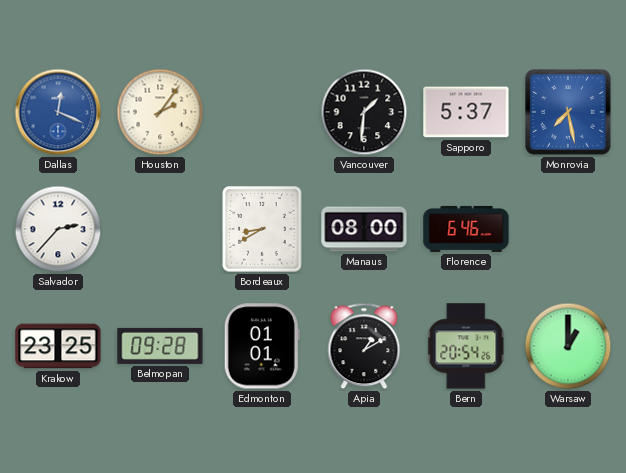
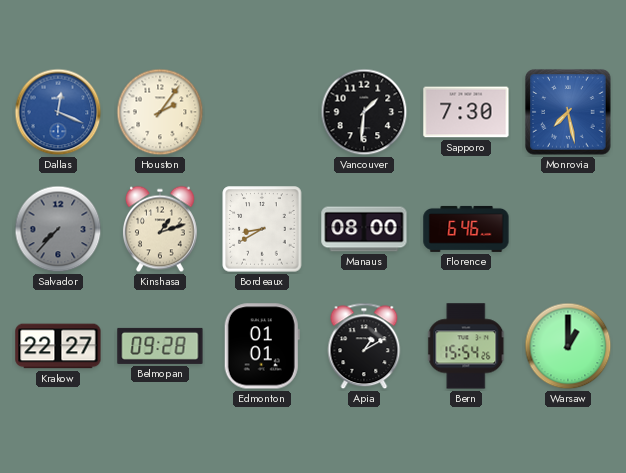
Sapporo: 5:37 -> 7:30
Salvador: 2:37 -> 7:37
Salvador dial: white -> grey
Kinshasa: none -> 1:12
Krakow: 23:25 -> 22:27
Bern: 20:54 -> 15:54
